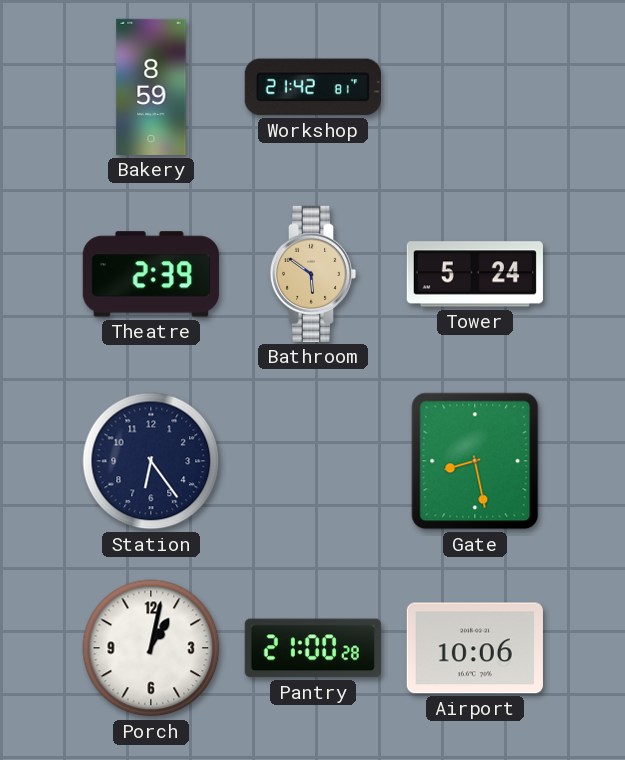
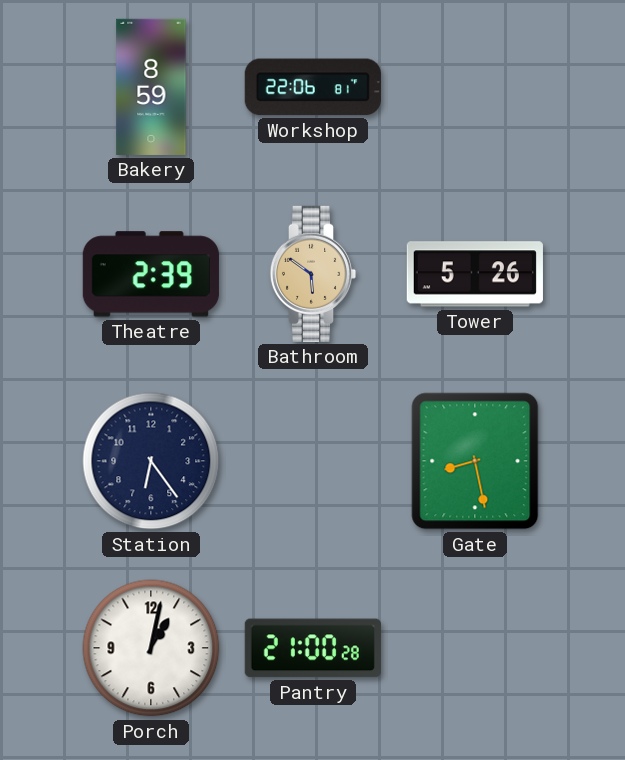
Workshop: 21:42 -> 22:06
Tower: 5:24 -> 5:26
Airport: 10:06 -> none
